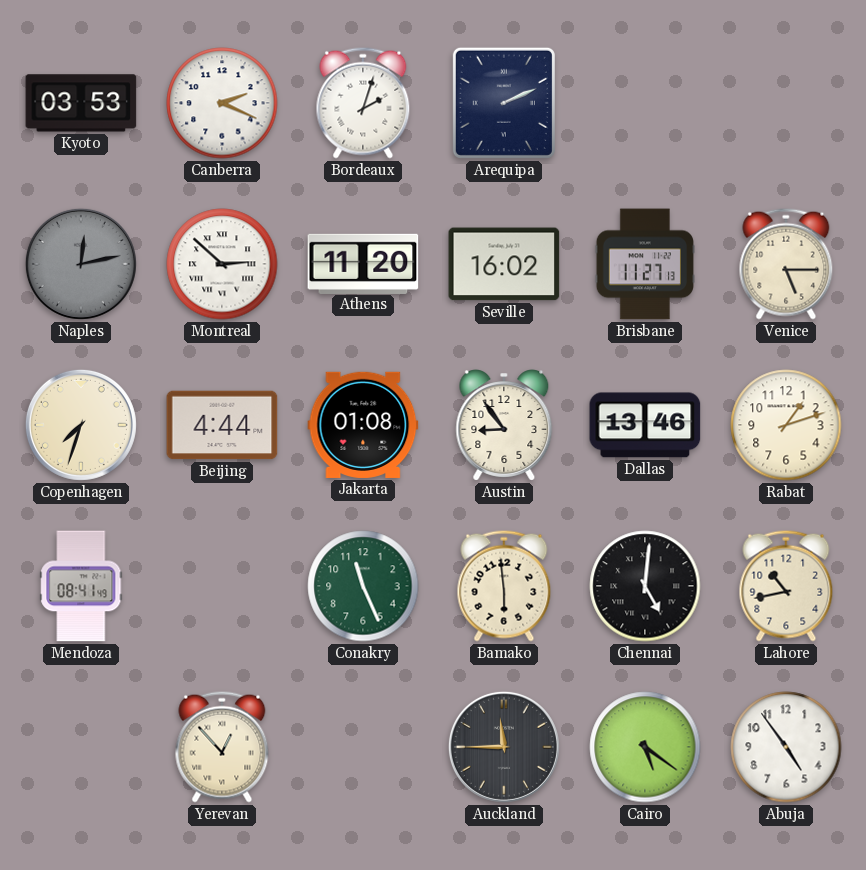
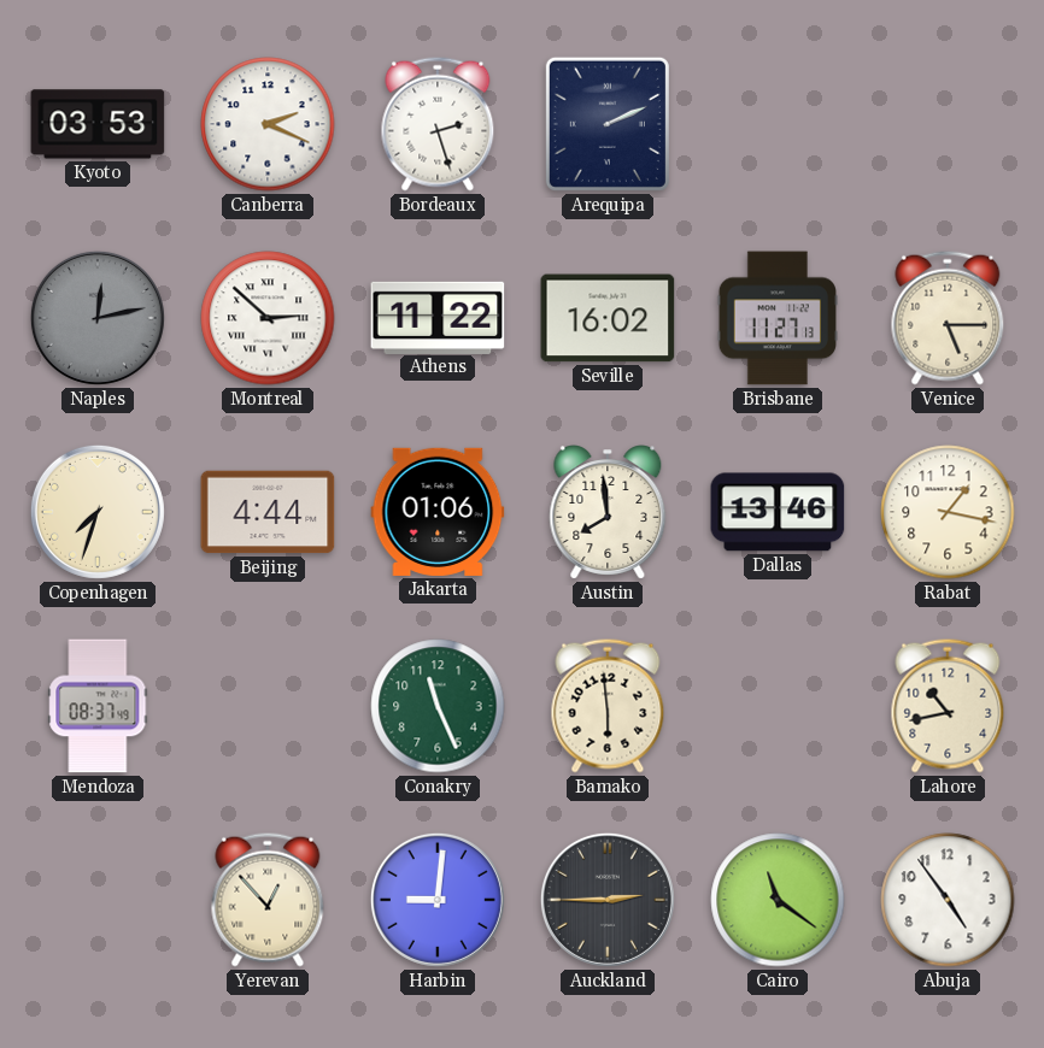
Bordeaux: 2:03 -> 2:27
Athens: 11:20 -> 11:22
Jakarta: 01:08 -> 01:06
Austin: 8:54 -> 7:59
Rabat: 1:12 -> 1:17
Mendoza: 08:41 -> 08:37
Chennai: 5:01 -> none
Harbin: none -> 9:01
Auckland: 11:45 -> 2:45
Cairo: 5:21 -> 11:21
